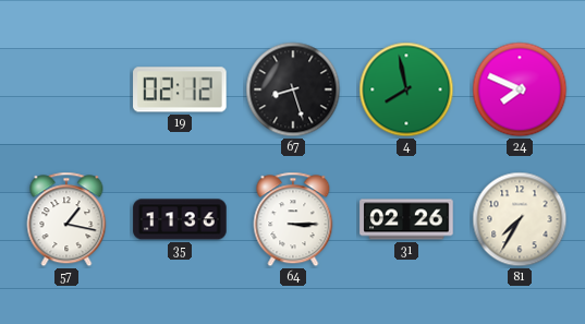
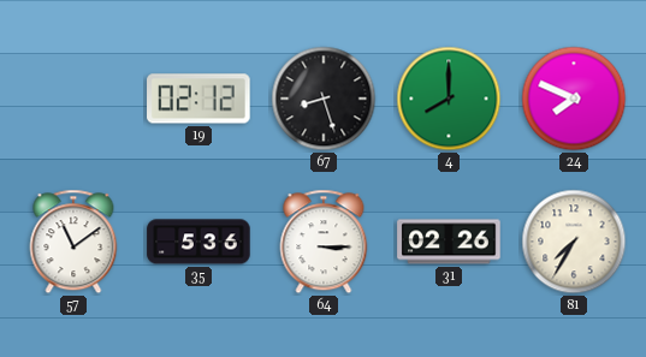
4: 7:58 -> 8:00
57: 1:17 -> 11:09
35: 11:36 -> 5:36
